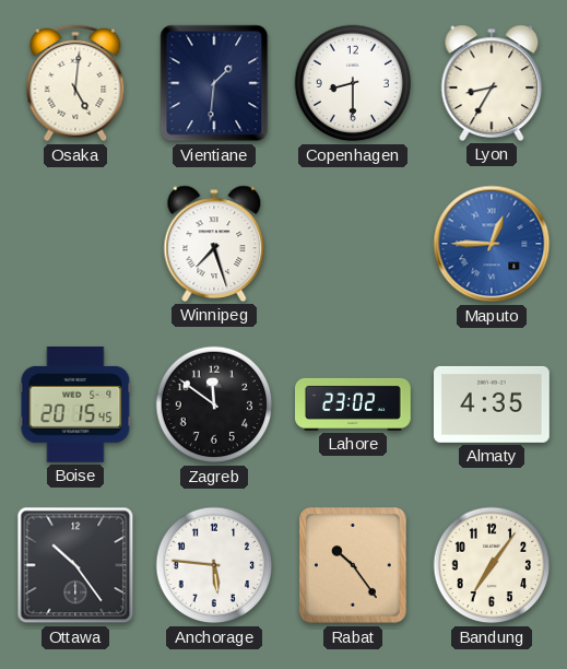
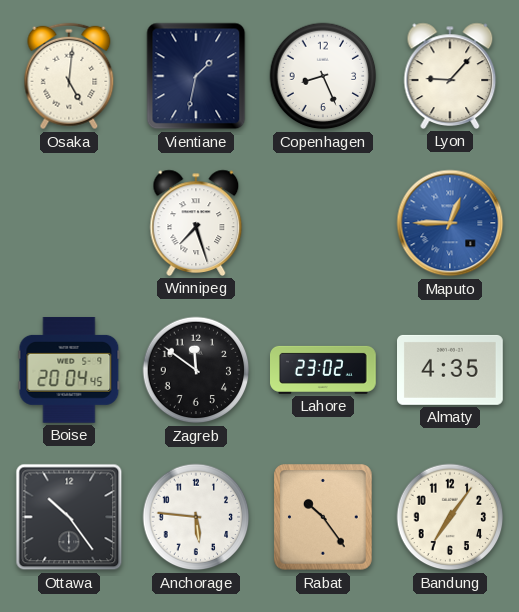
Vientiane: 1:31 -> 1:32
Copenhagen: 8:30 -> 8:26
Lyon: 8:35 -> 9:07
Boise: 20:15 -> 20:04
